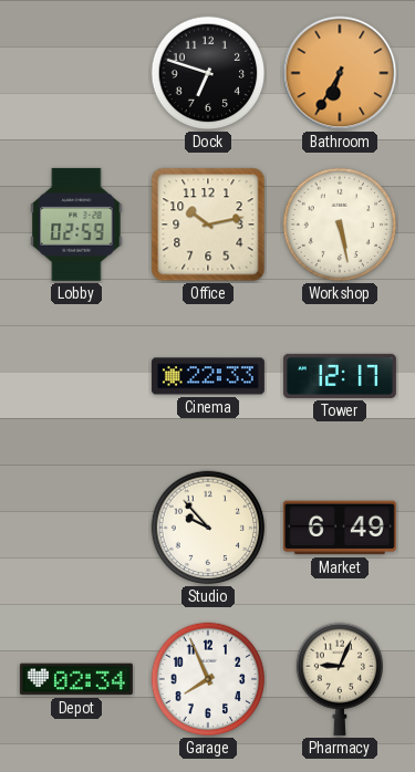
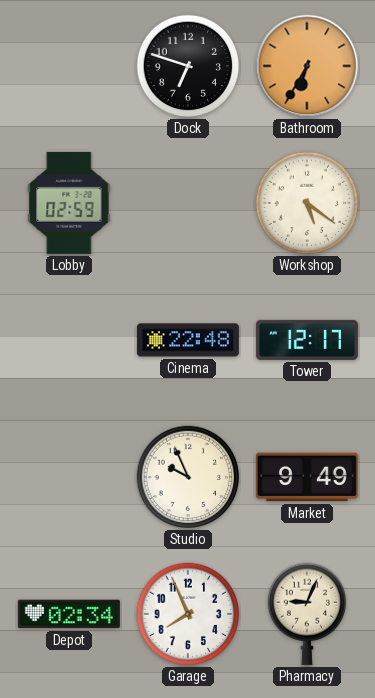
Office: 10:13 -> none
Workshop: 5:28 -> 5:21
Cinema: 22:33 -> 22:48
Studio: 9:53 -> 9:56
Market: 6:49 -> 9:49
